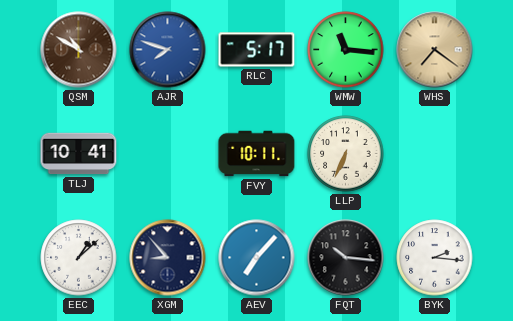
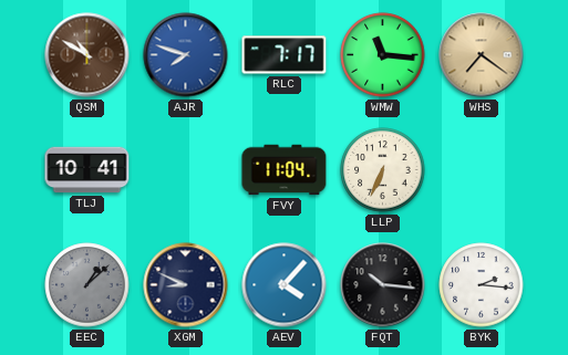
RLC: 5:17 -> 7:17
FVY: 10:11 -> 11:04
EEC dial: white -> grey
XGM: 8:53 -> 8:49
AEV: 7:07 -> 4:07
